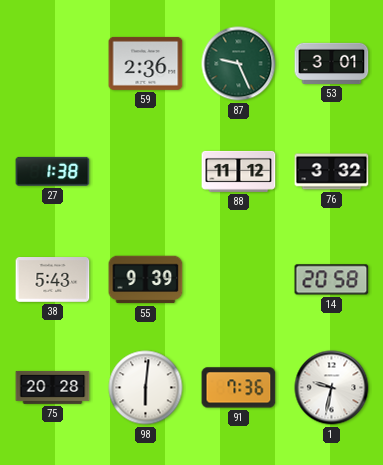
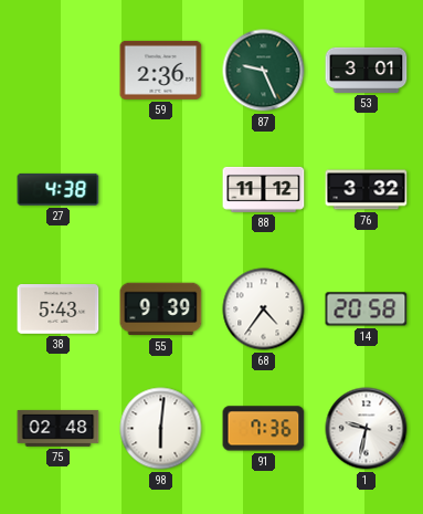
27: 1:38 -> 4:38
68: none -> 4:36
75: 20:28 -> 02:48
